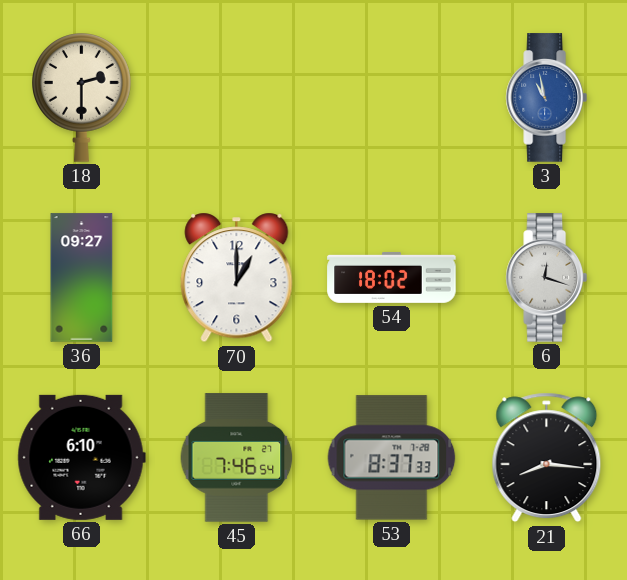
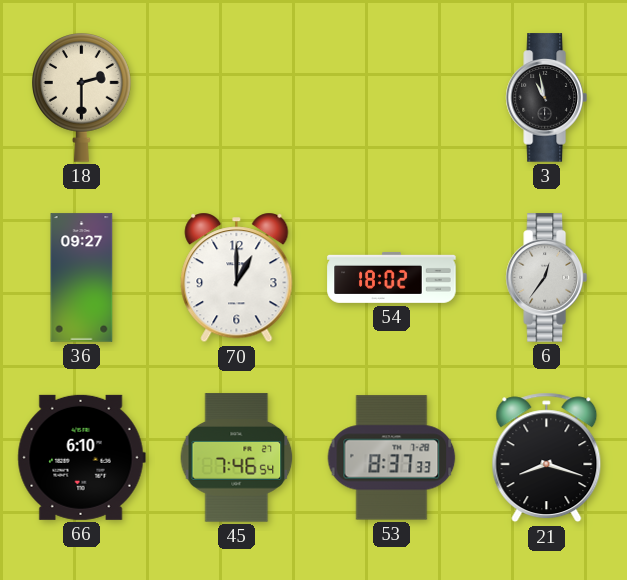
3 dial: blue -> black
6: 12:18 -> 12:36
21: 8:16 -> 8:18
